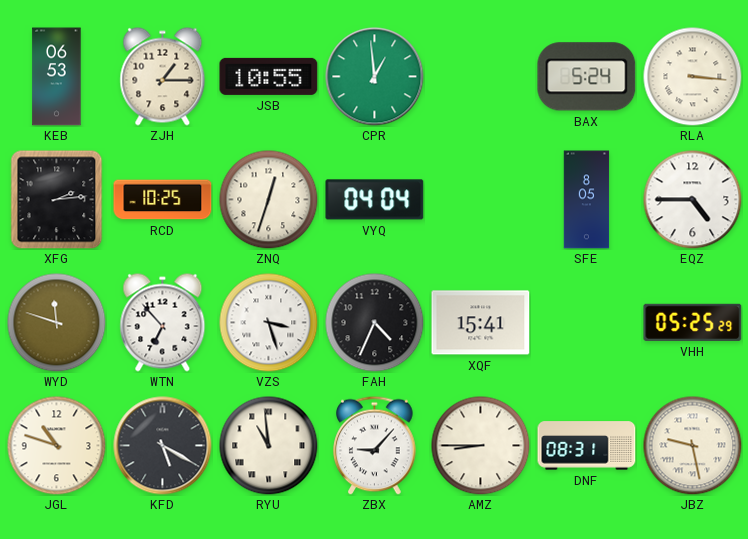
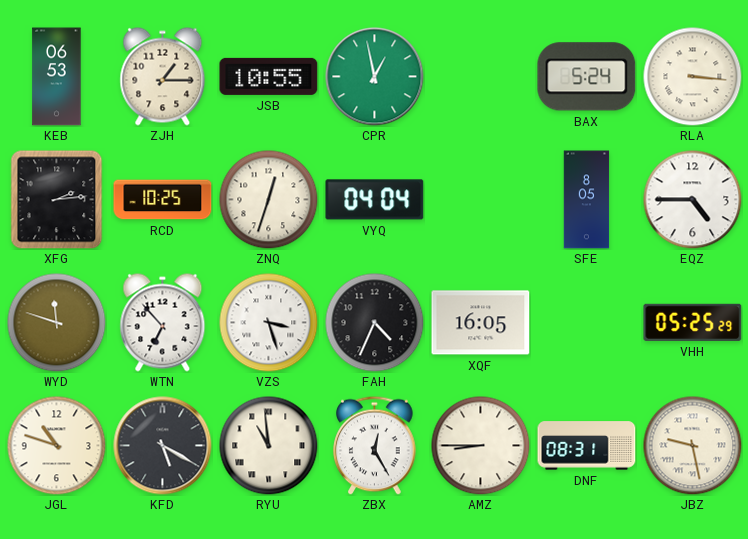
CPR: 12:59 -> 12:58
XQF: 15:41 -> 16:05
ZBX: 9:07 -> 12:25
